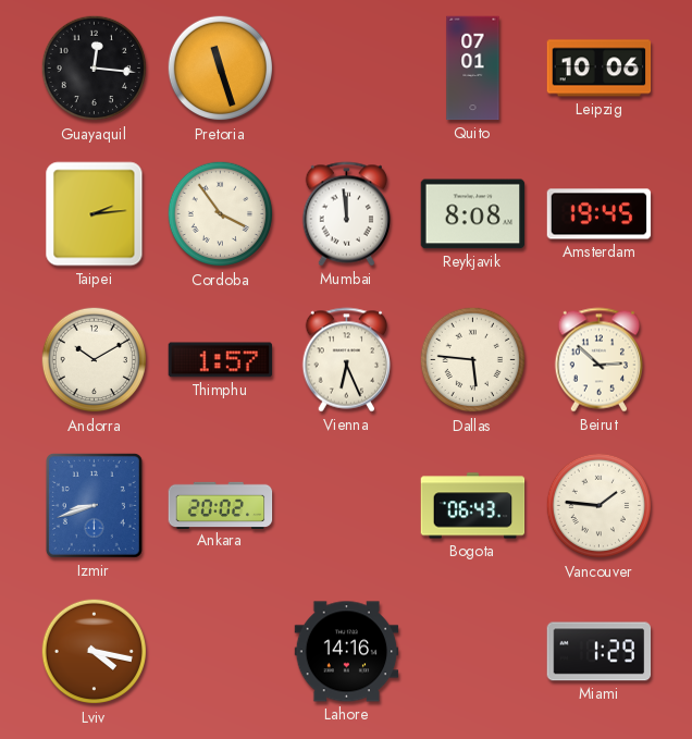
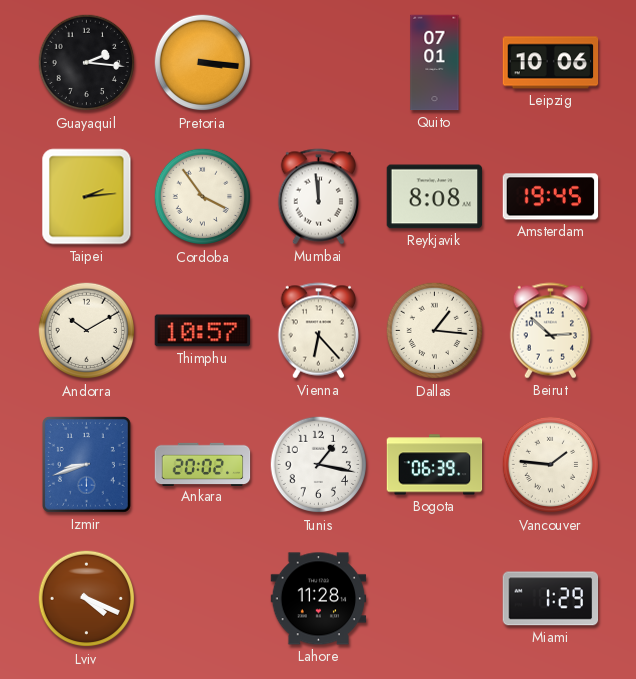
Guayaquil: 12:16 -> 2:16
Pretoria: 11:27 -> 3:16
Thimphu: 1:57 -> 10:57
Vienna: 6:26 -> 6:23
Dallas: 5:46 -> 1:16
Tunis: none -> 1:17
Bogota: 06:43 -> 06:39
Lviv: 4:17 -> 4:19
Lahore: 14:16 -> 11:28
